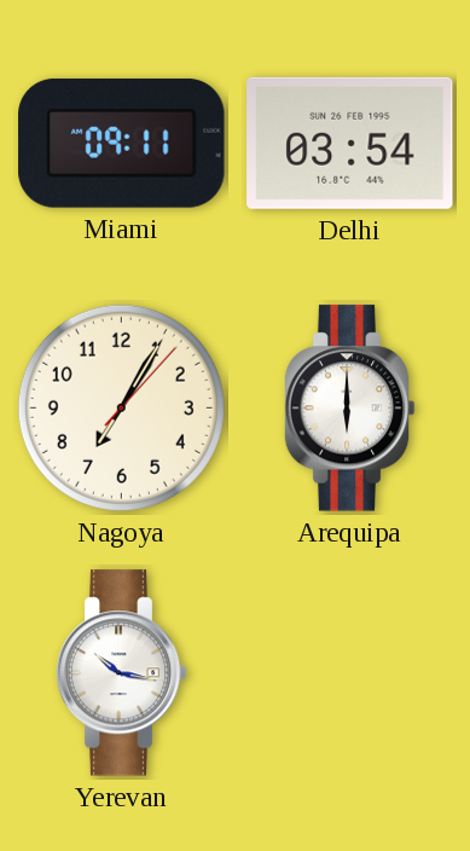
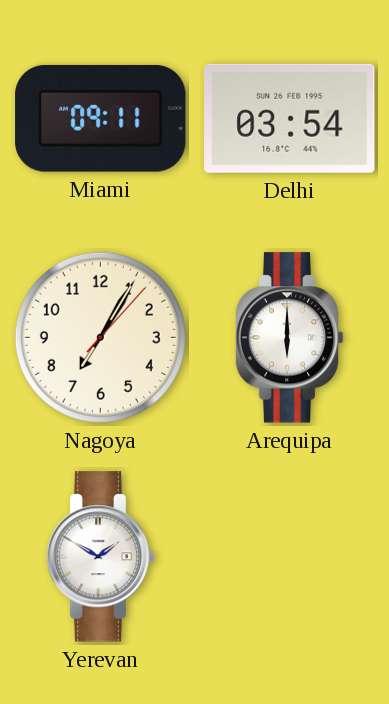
Yerevan: 10:17 -> 1:50
